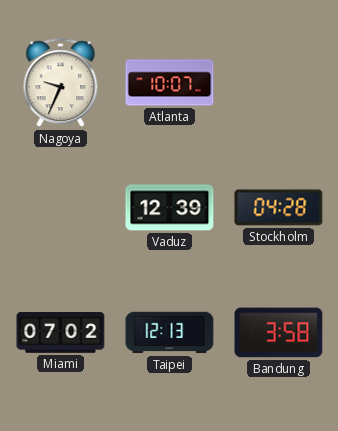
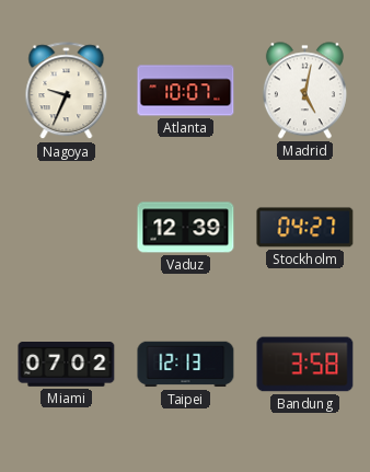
Madrid: none -> 5:02
Stockholm: 04:28 -> 04:27
